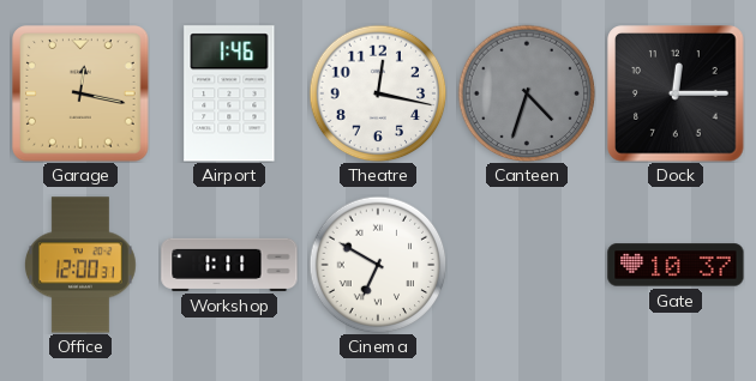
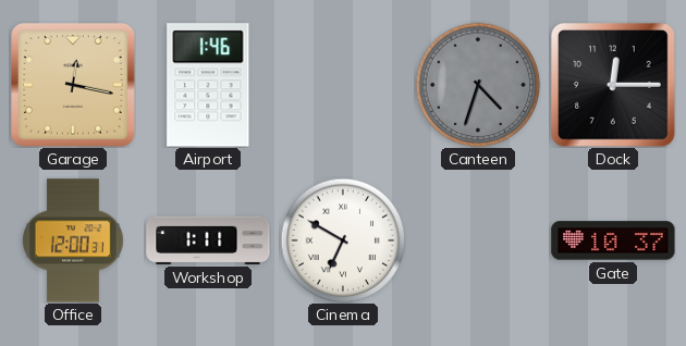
Theatre: 12:17 -> none
